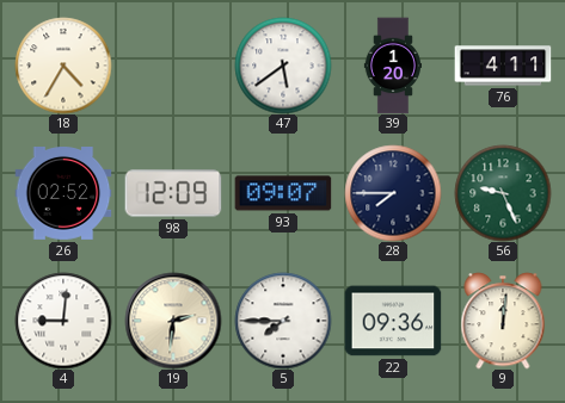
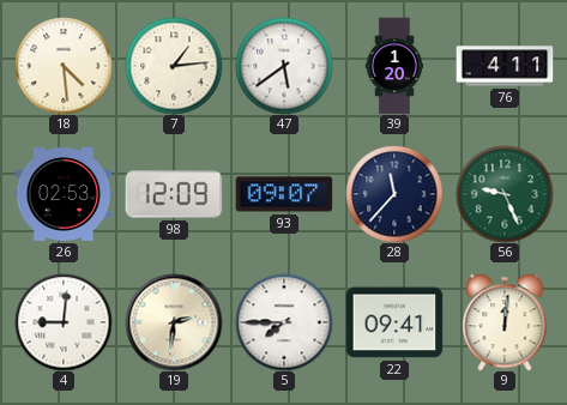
18: 4:35 -> 4:29
7: none -> 1:14
26: 02:52 -> 02:53
28: 7:45 -> 11:37
22: 09:36 -> 09:41
